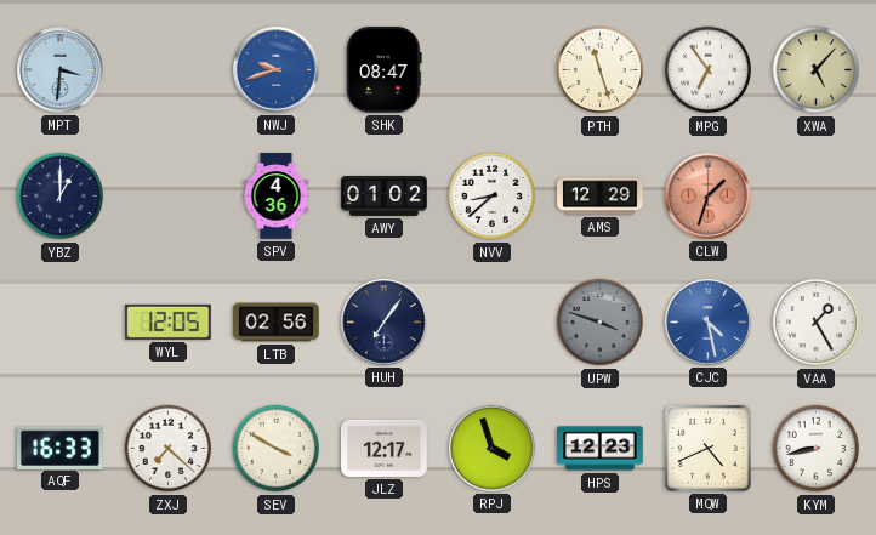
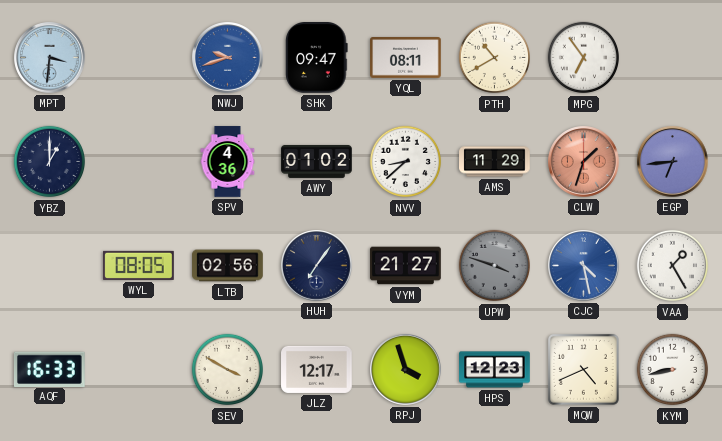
SHK: 08:47 -> 09:47
YQL: none -> 08:11
PTH: 11:27 -> 10:40
XWA: 5:07 -> none
AMS: 12:29 -> 11:29
EGP: none -> 6:44
WYL: 12:05 -> 08:05
VYM: none -> 21:27
ZXJ: 7:22 -> none
